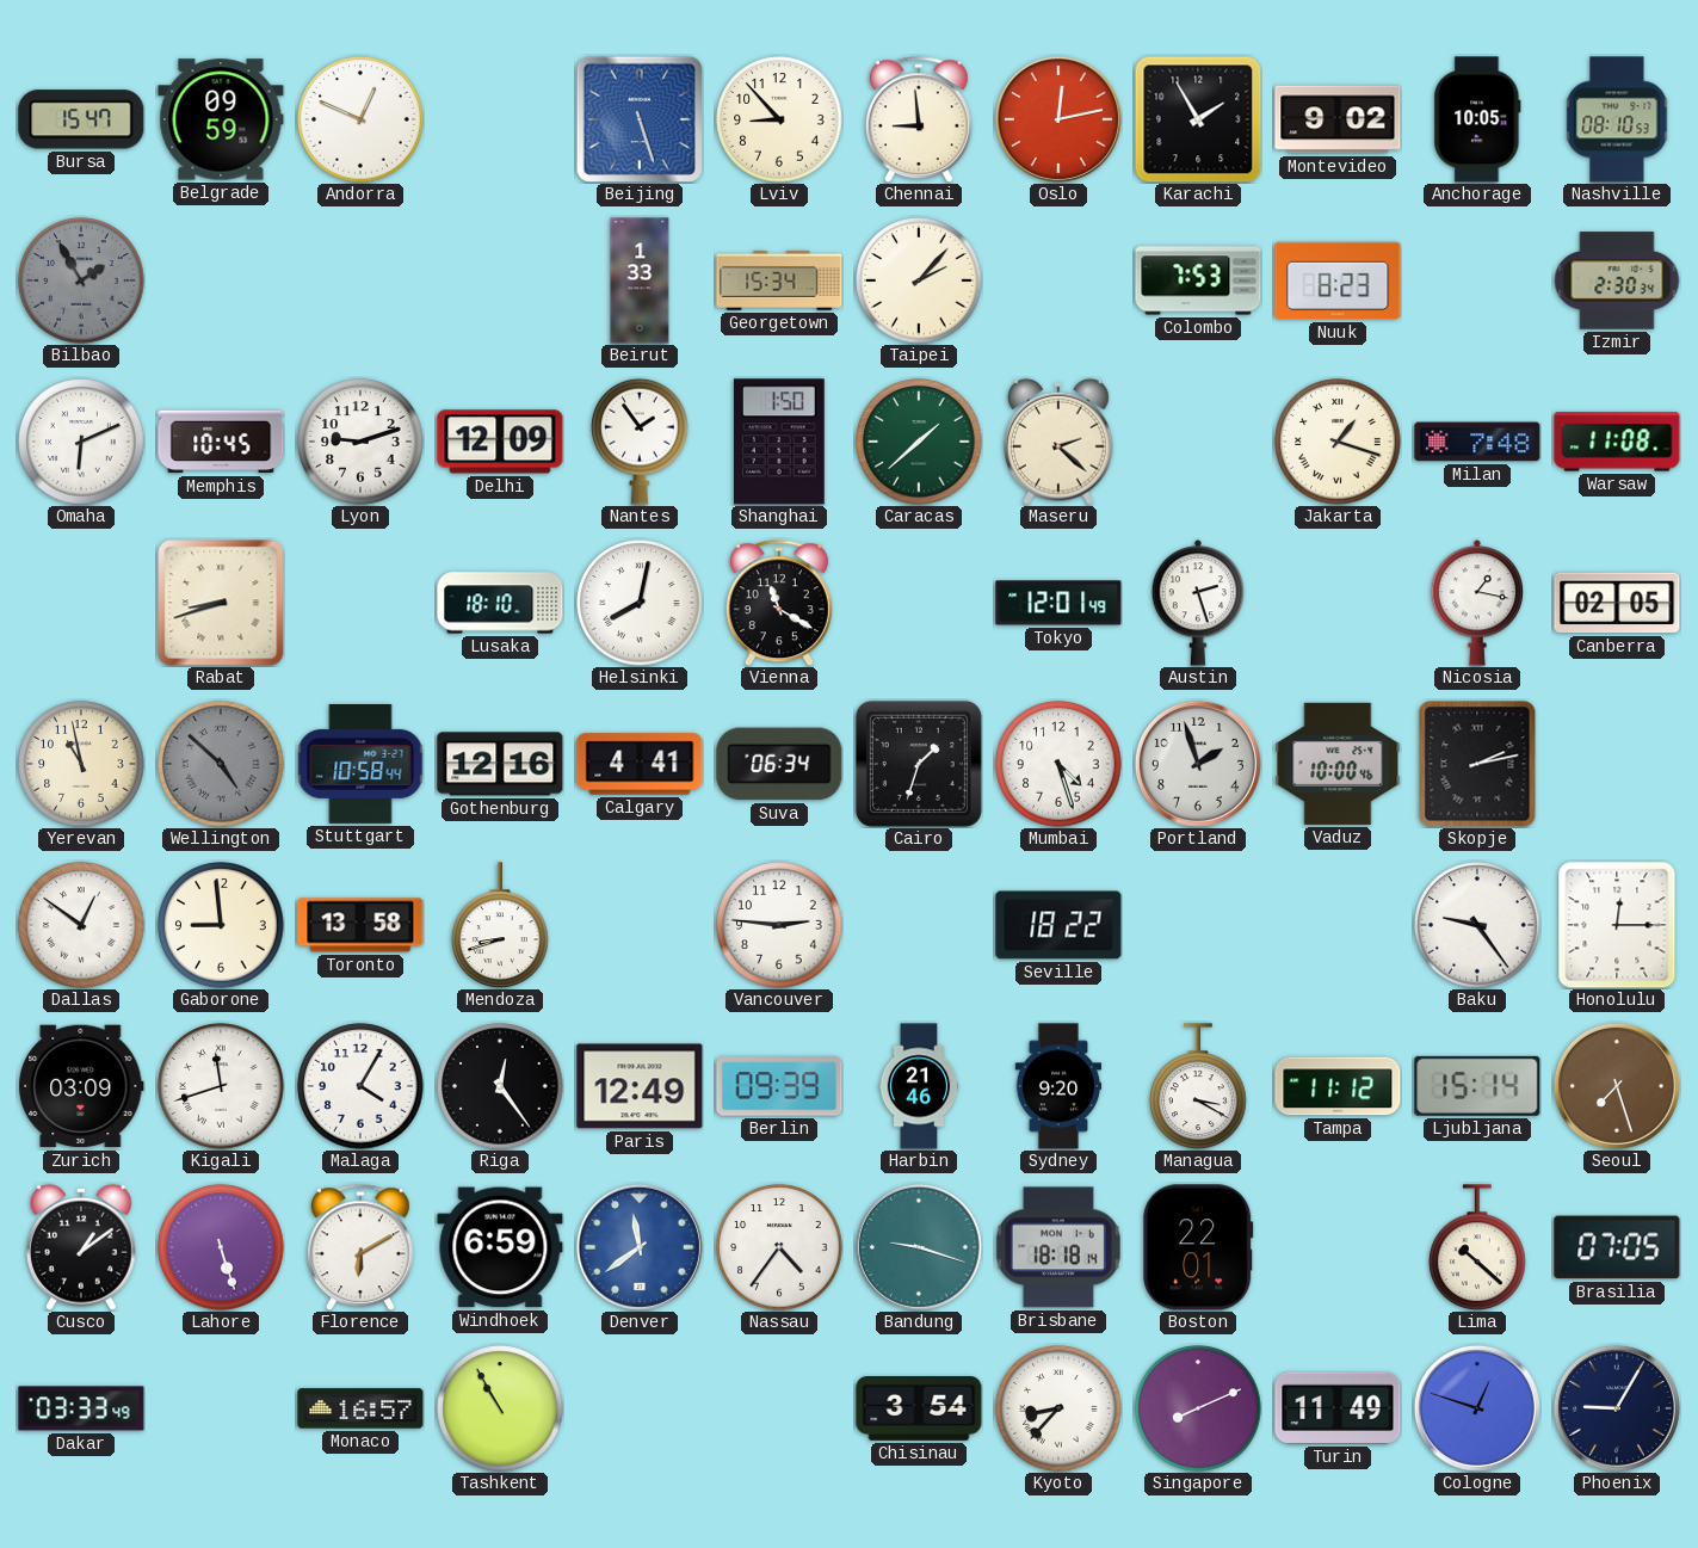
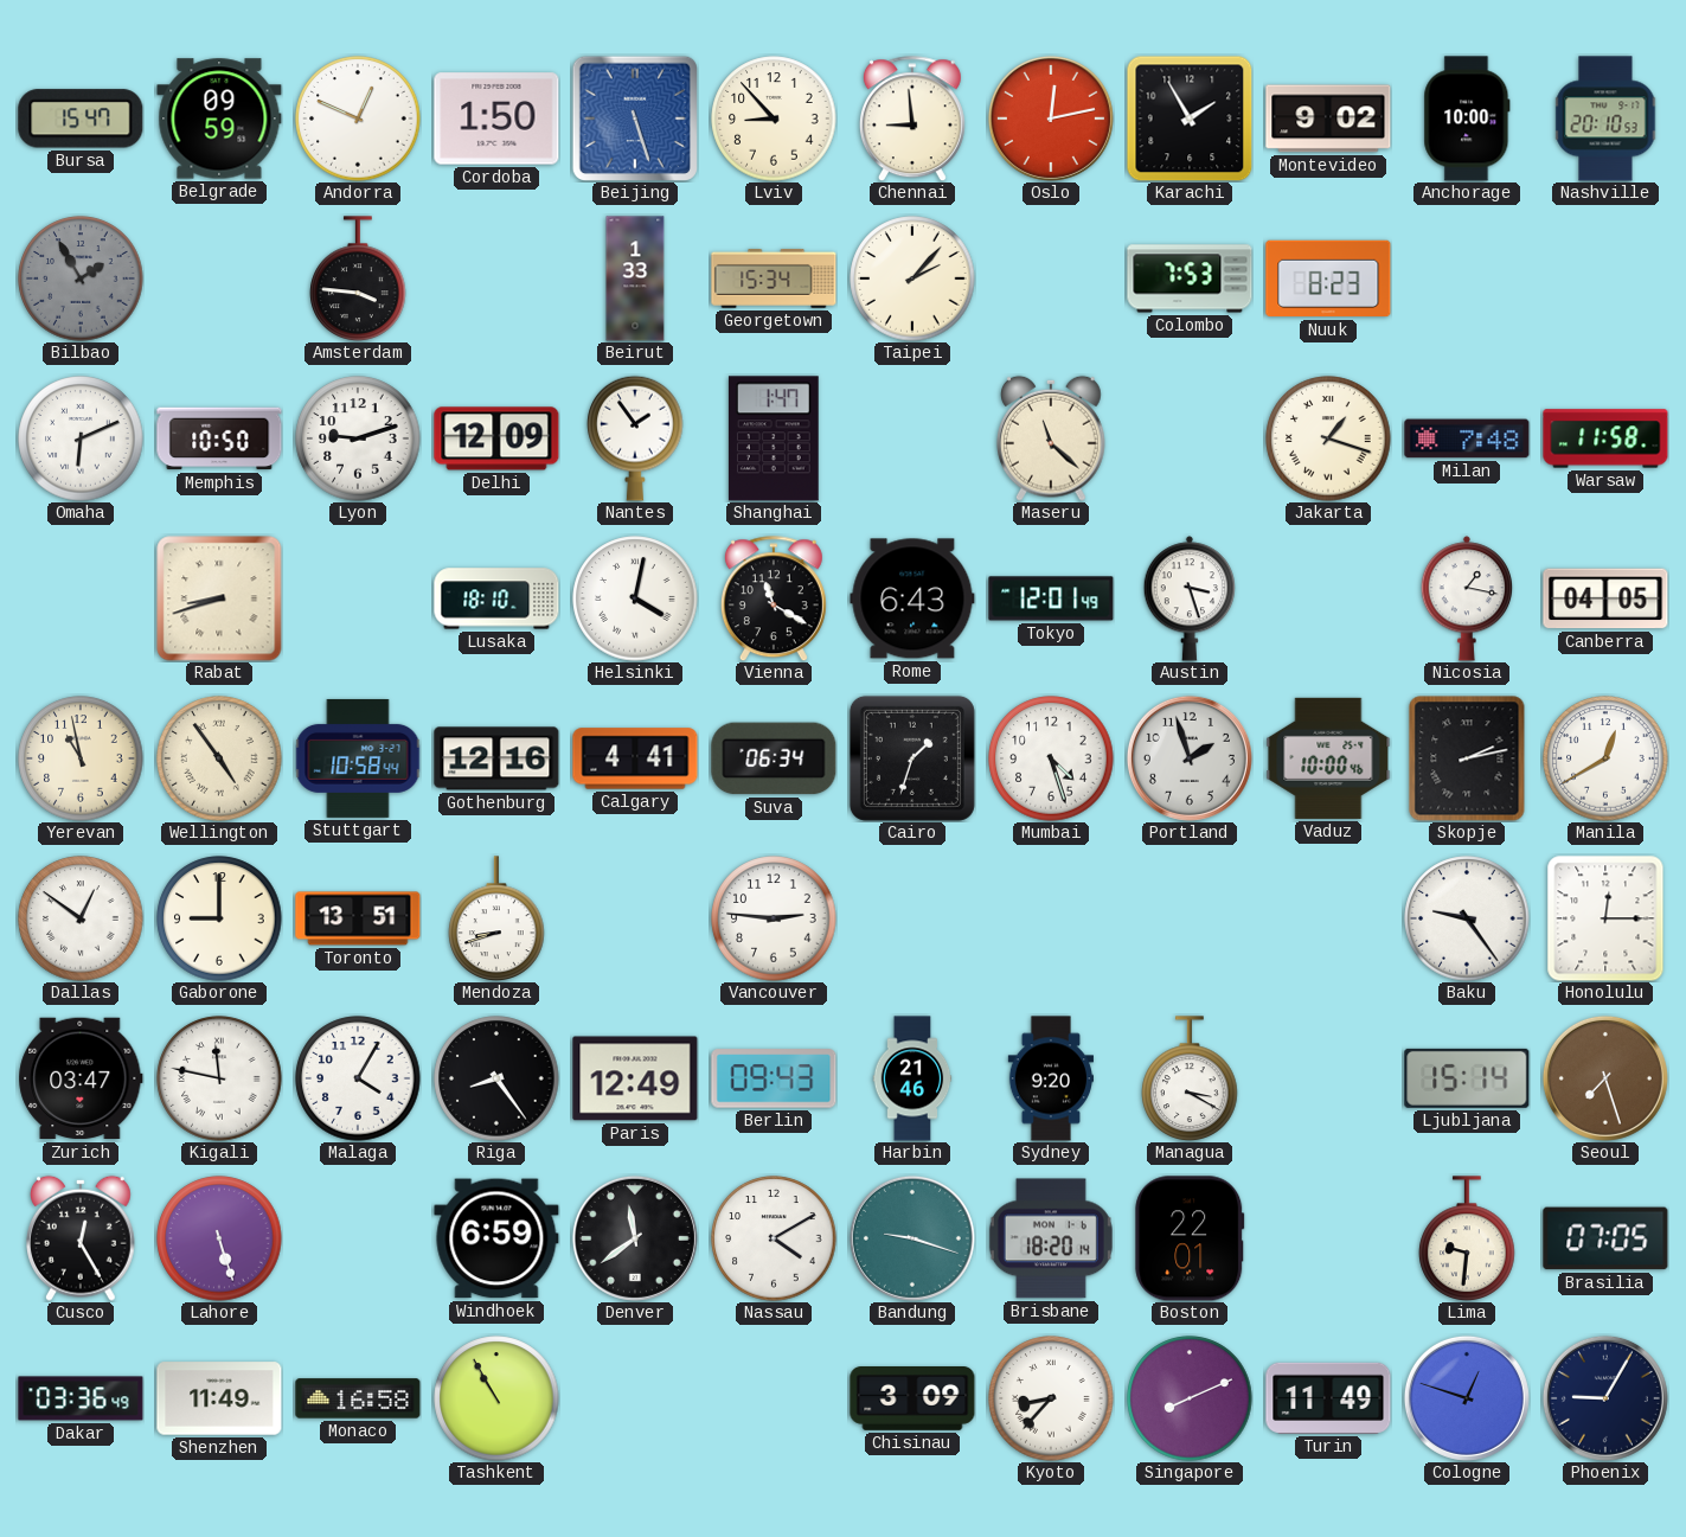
Cordoba: none -> 1:50
Anchorage: 10:05 -> 10:00
Nashville: 08:10 -> 20:10
Amsterdam: none -> 3:46
Izmir: 2:30 -> none
Memphis: 10:45 -> 10:50
Shanghai: 1:50 -> 1:47
Caracas: 1:38 -> none
Maseru: 2:22 -> 11:22
Warsaw: 11:08 -> 11:58
Helsinki: 8:02 -> 4:02
Rome: none -> 6:43
Austin: 2:27 -> 3:27
Canberra: 02:05 -> 04:05
Wellington: 4:52 -> 4:54
Wellington dial: grey -> cream
Manila: none -> 12:40
Gaborone: 8:59 -> 9:00
Toronto: 13:58 -> 13:51
Seville: 18:22 -> none
Zurich: 03:09 -> 03:47
Kigali: 11:42 -> 11:47
Riga: 12:24 -> 8:24
Berlin: 09:39 -> 09:43
Tampa: 11:12 -> none
Cusco: 1:09 -> 12:25
Florence: 6:10 -> none
Denver dial: blue -> black
Nassau: 4:36 -> 4:10
Brisbane: 18:18 -> 18:20
Lima: 10:22 -> 9:31
Dakar: 03:33 -> 03:36
Shenzhen: none -> 11:49
Monaco: 16:57 -> 16:58
Chisinau: 3:54 -> 3:09
